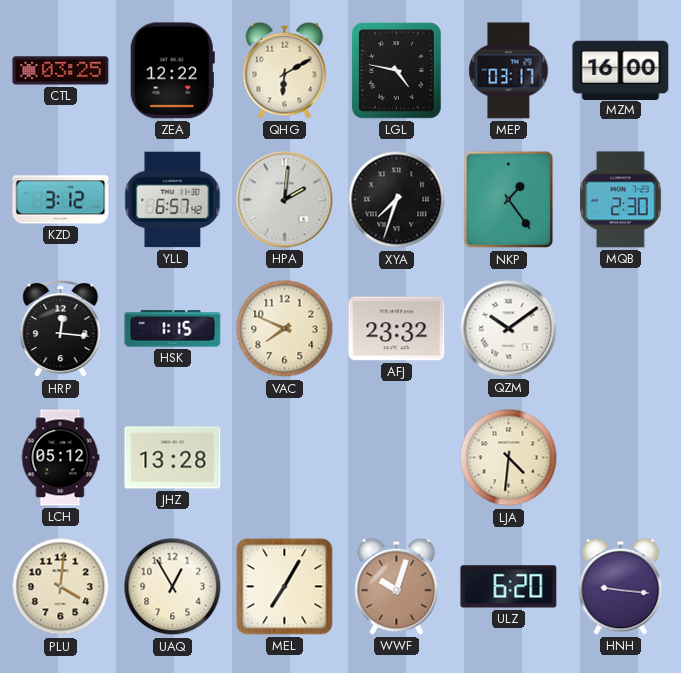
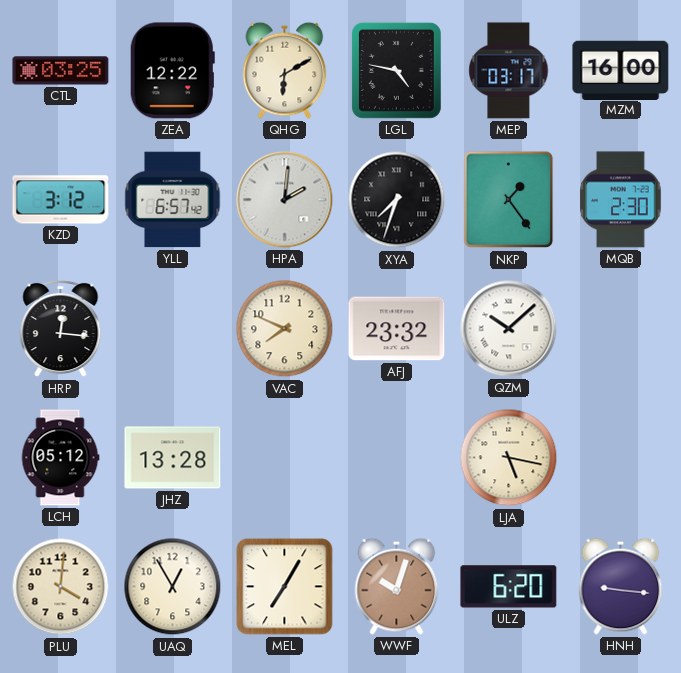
HSK: 1:15 -> none
QZM: 10:09 -> 10:08
LJA: 4:31 -> 5:17
